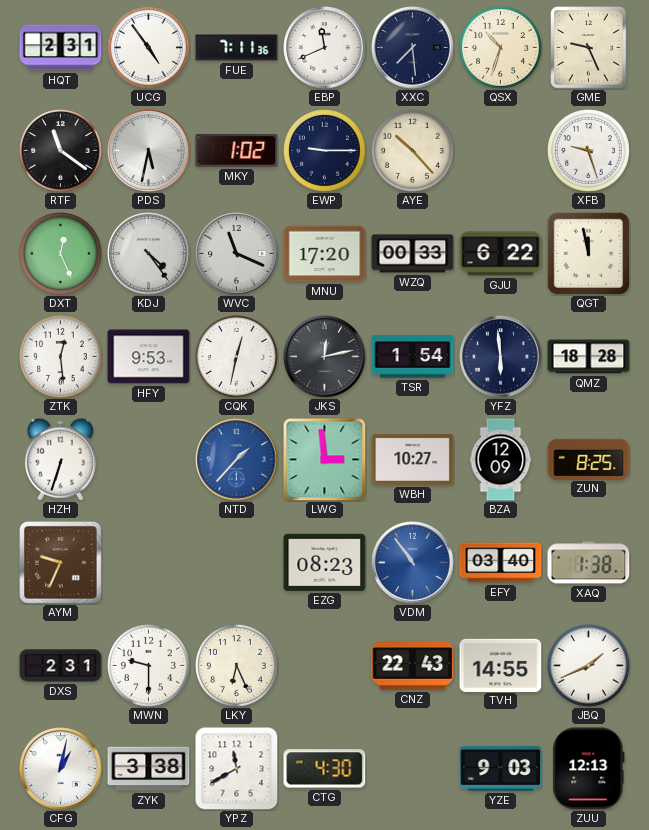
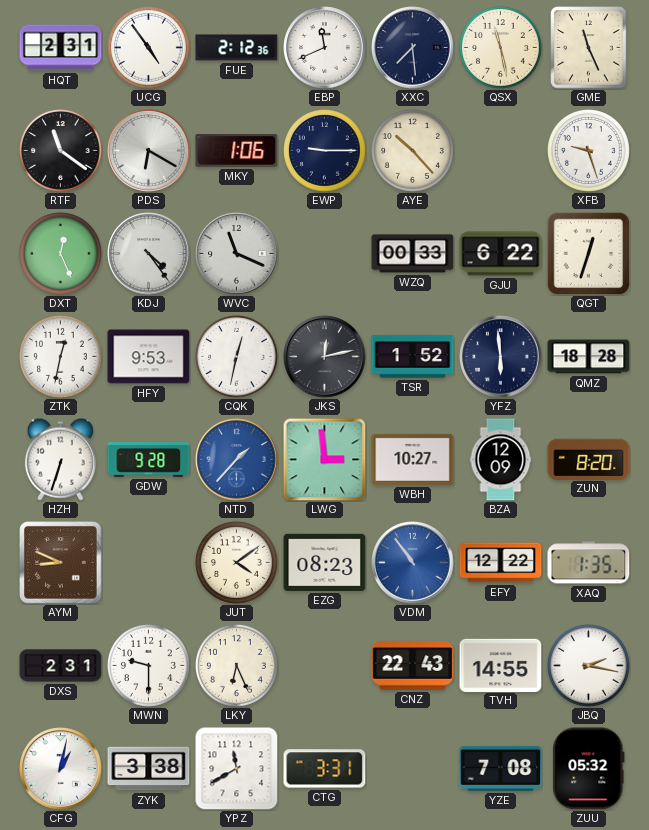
FUE: 7:11 -> 2:12
QSX: 10:33 -> 11:28
GME: 9:26 -> 11:26
PDS: 5:32 -> 6:20
MKY: 1:02 -> 1:06
MNU: 17:20 -> none
QGT: 11:58 -> 12:33
ZTK: 12:29 -> 12:32
TSR: 1:54 -> 1:52
GDW: none -> 9:28
ZUN: 8:25 -> 8:20
AYM: 9:34 -> 8:49
JUT: none -> 4:09
EFY: 03:40 -> 12:22
XAQ: 1:38 -> 1:35
JBQ: 1:41 -> 2:17
CTG: 4:30 -> 3:31
YZE: 9:03 -> 7:08
ZUU: 12:13 -> 05:32
